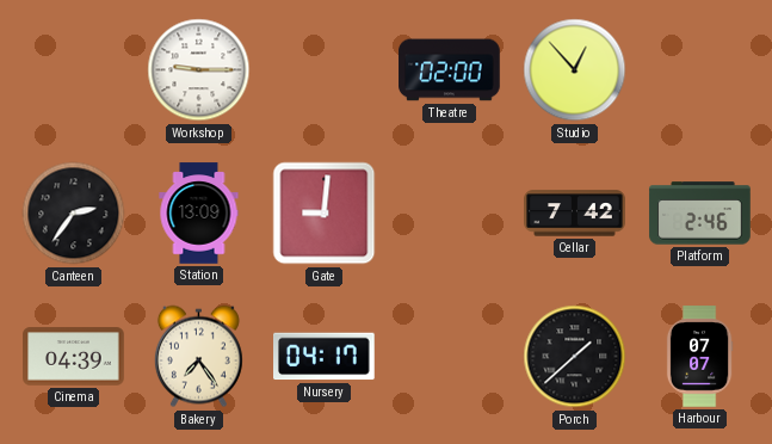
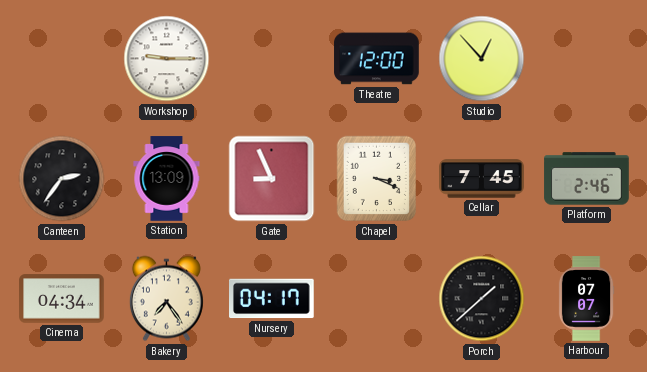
Theatre: 02:00 -> 12:00
Gate: 9:01 -> 8:56
Chapel: none -> 3:19
Cellar: 7:42 -> 7:45
Cinema: 04:39 -> 04:34
